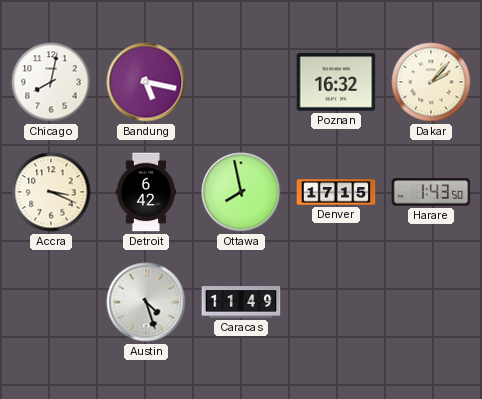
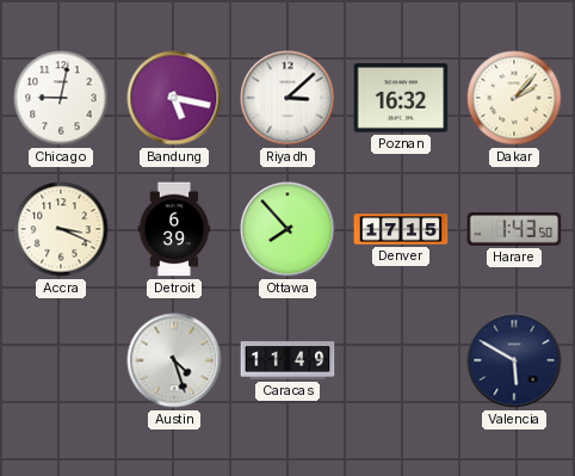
Chicago: 8:02 -> 9:02
Riyadh: none -> 3:08
Detroit: 6:42 -> 6:39
Ottawa: 7:58 -> 7:53
Valencia: none -> 5:50
